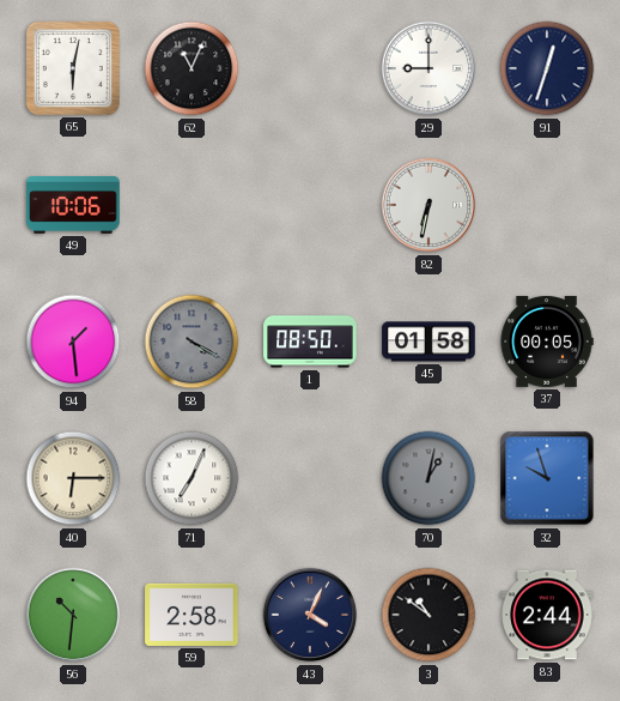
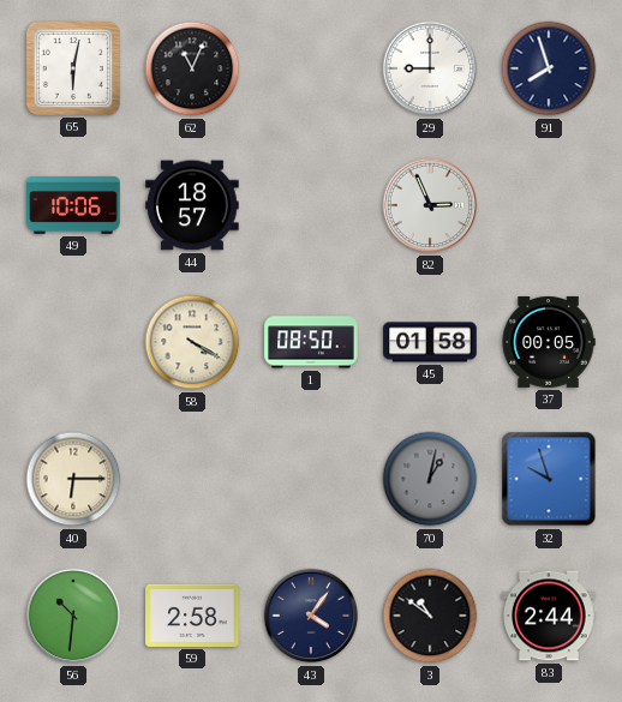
91: 12:33 -> 7:57
44: none -> 18:57
82: 6:32 -> 2:56
94: 1:29 -> none
58 dial: grey -> cream
71: 7:04 -> none
43: 4:04 -> 4:06
